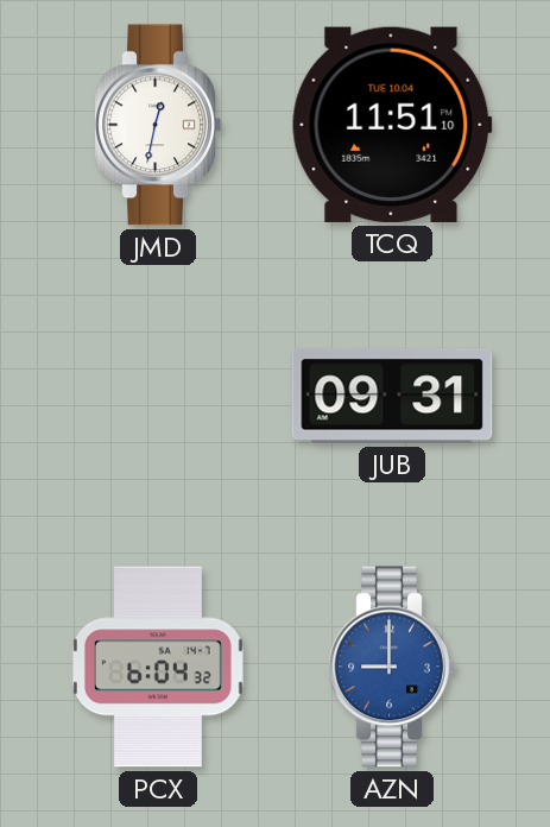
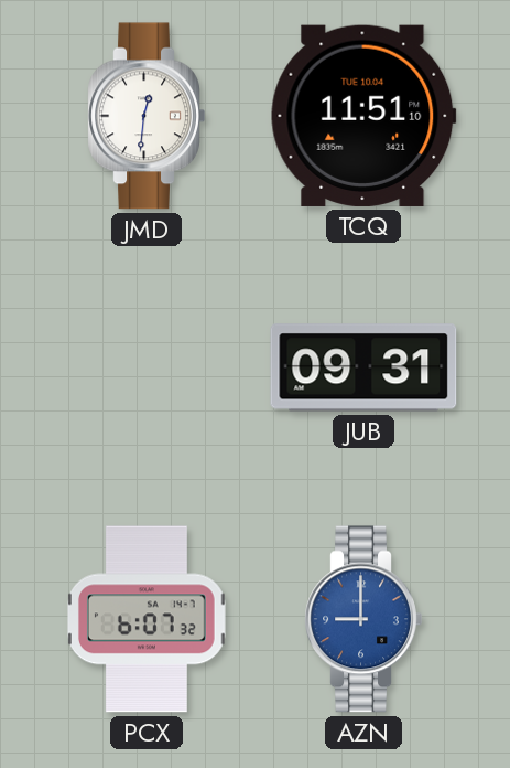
JMD: 12:32 -> 12:31
PCX: 6:04 -> 6:07
